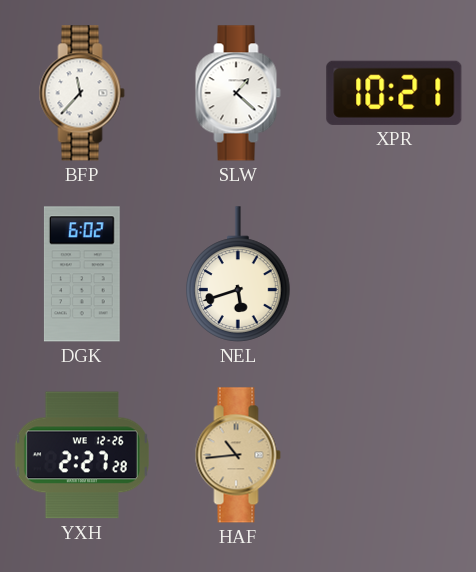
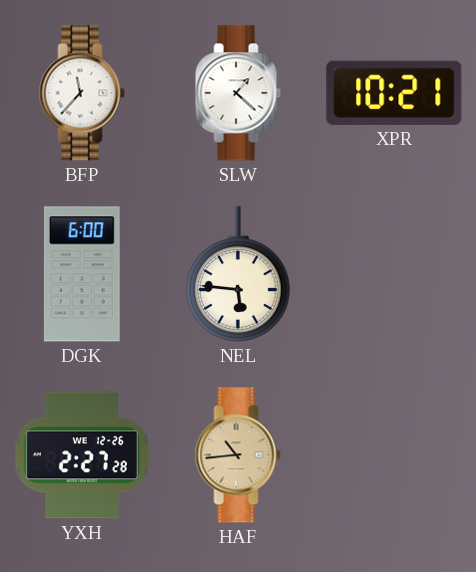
DGK: 6:02 -> 6:00
NEL: 5:42 -> 5:46
